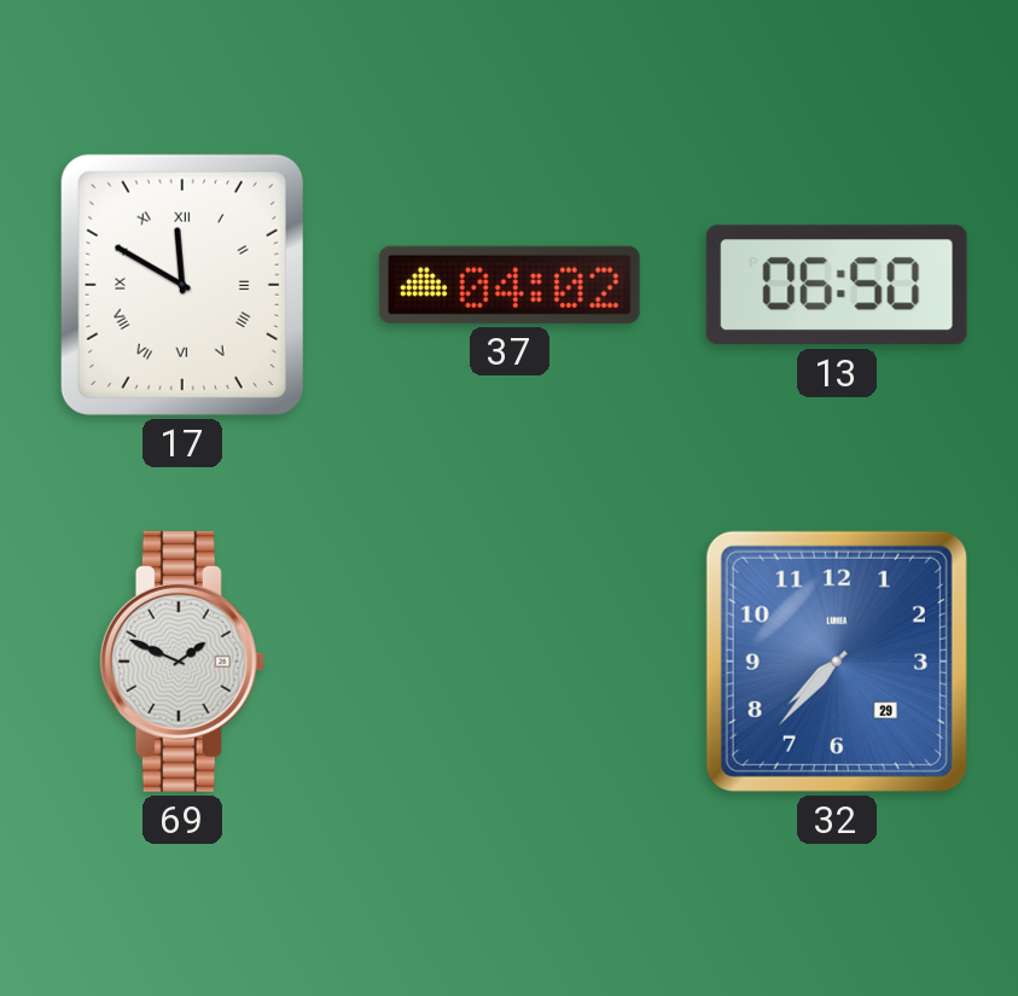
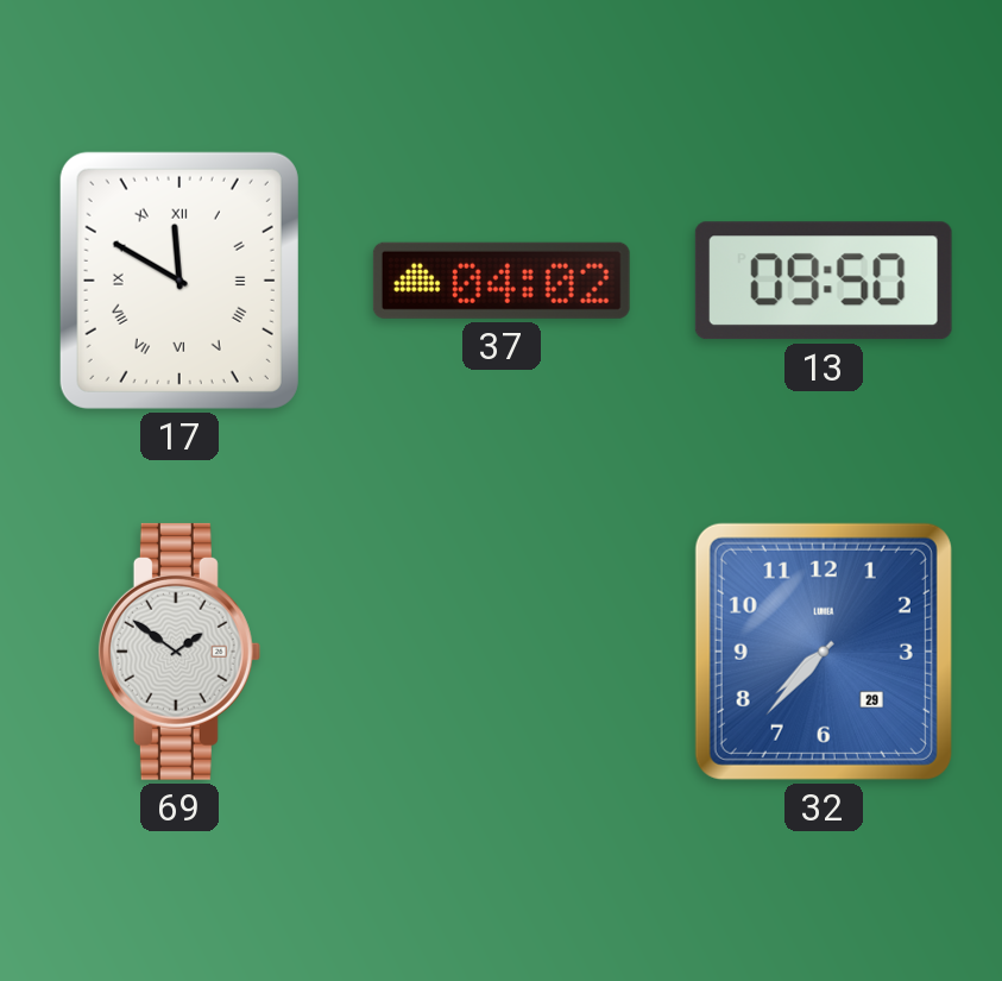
13: 06:50 -> 09:50
69: 1:49 -> 1:51
